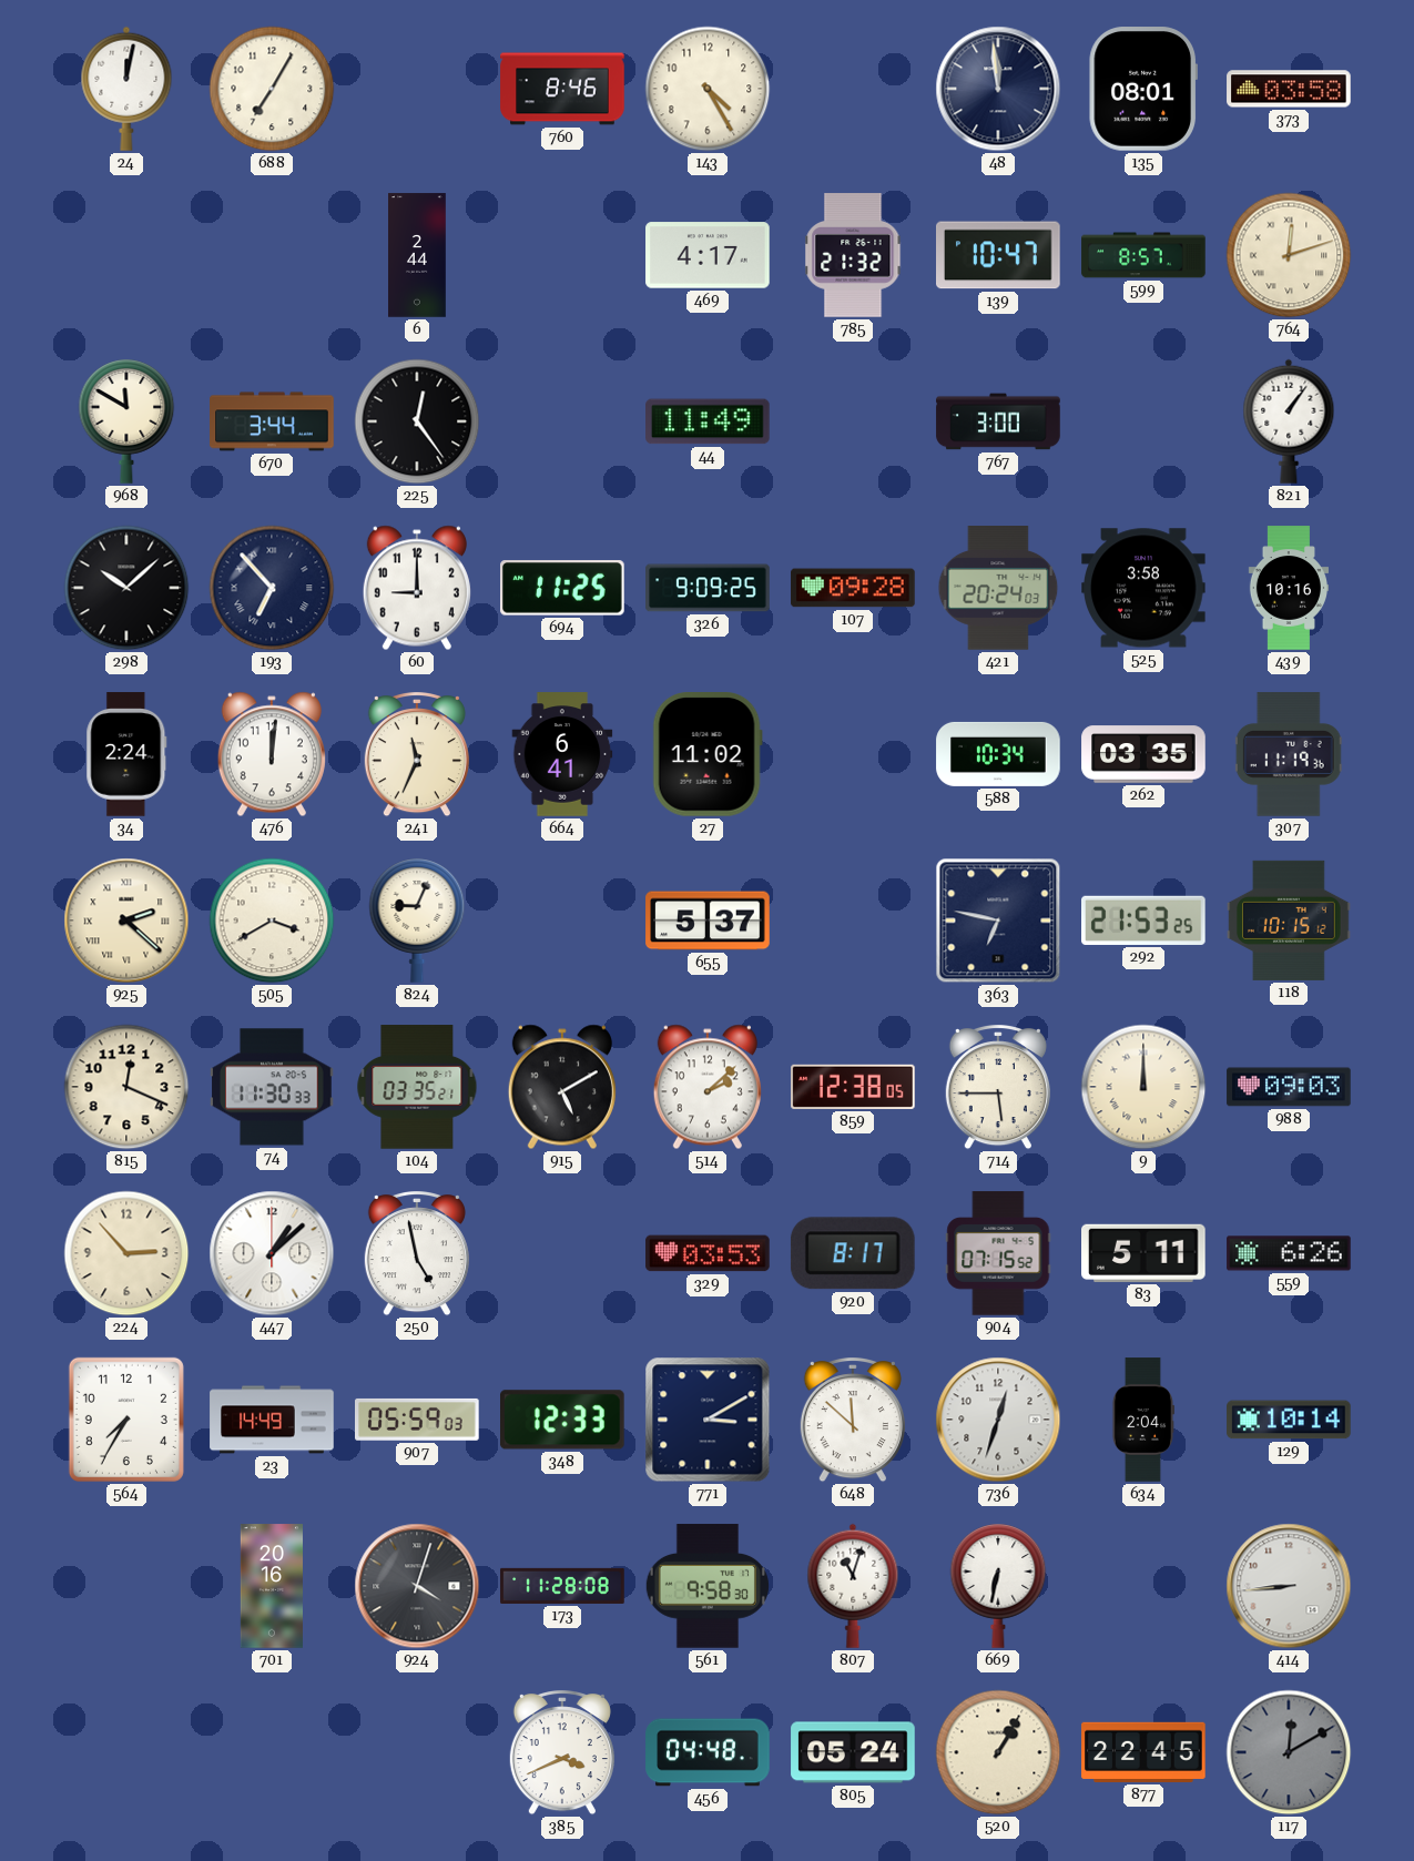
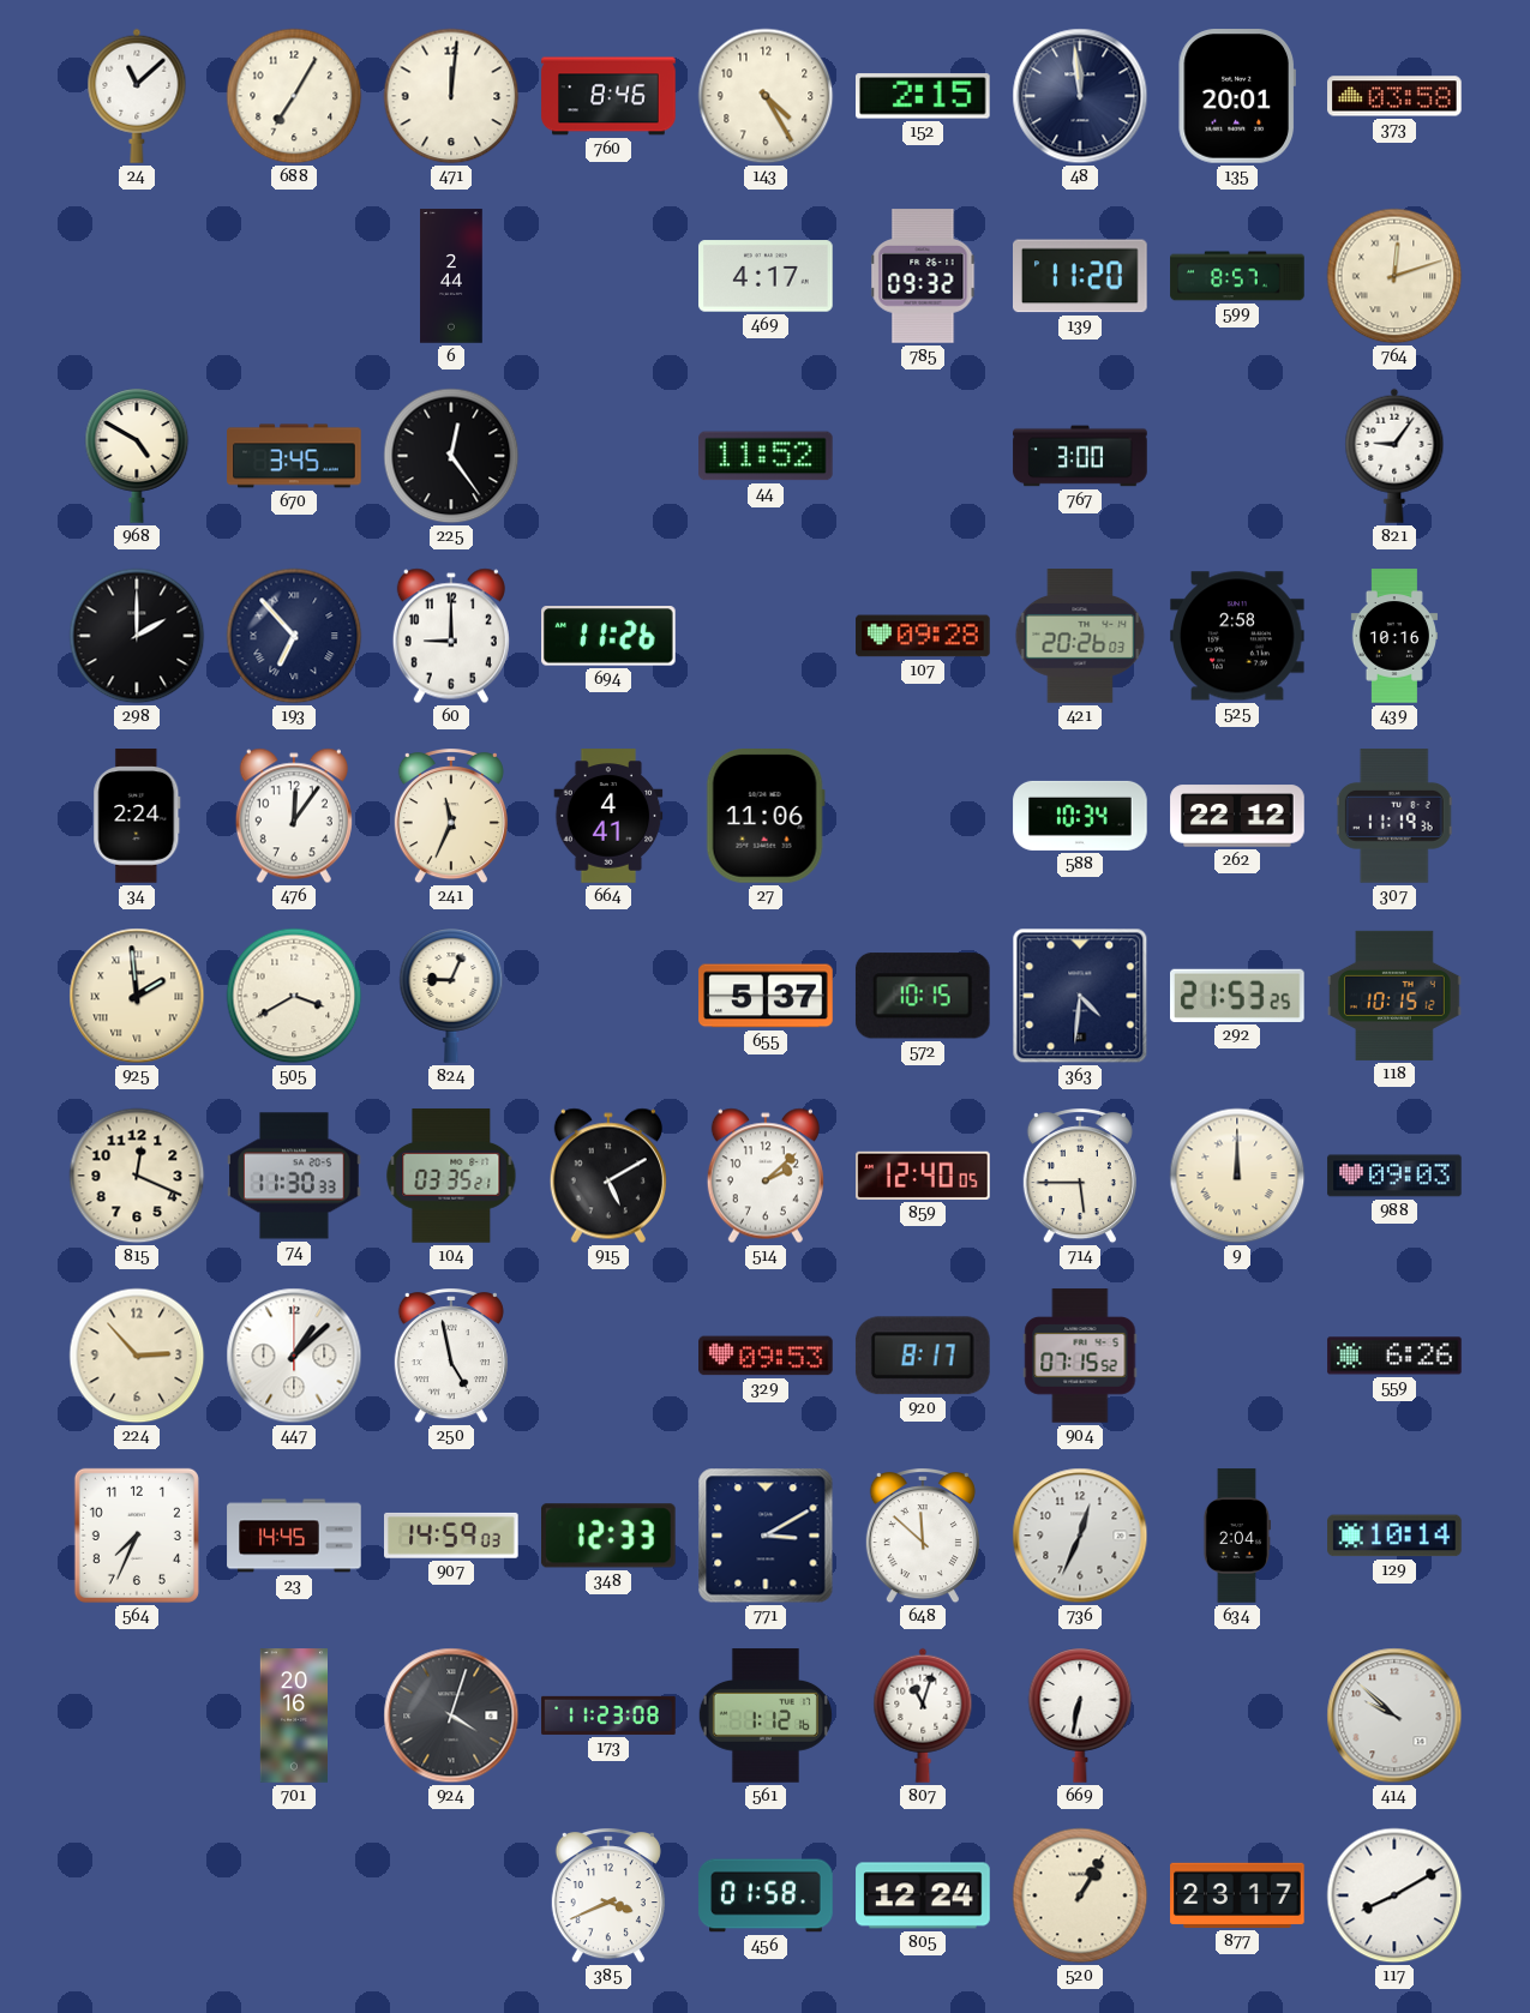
24: 12:02 -> 11:08
471: none -> 12:01
152: none -> 2:15
135: 08:01 -> 20:01
785: 21:32 -> 09:32
139: 10:47 -> 11:20
968: 11:50 -> 4:50
670: 3:44 -> 3:45
44: 11:49 -> 11:52
821: 1:06 -> 9:06
298: 10:08 -> 2:00
694: 11:25 -> 11:26
326: 9:09 -> none
421: 20:24 -> 20:26
525: 3:58 -> 2:58
476: 12:01 -> 12:06
664: 6:41 -> 4:41
27: 11:02 -> 11:06
262: 03:35 -> 22:12
925: 2:22 -> 1:59
572: none -> 10:15
363: 6:47 -> 4:31
859: 12:38 -> 12:40
329: 03:53 -> 09:53
83: 5:11 -> none
564: 7:35 -> 7:34
23: 14:49 -> 14:45
907: 05:59 -> 14:59
736: 12:33 -> 12:34
173: 11:28 -> 11:23
561: 9:58 -> 1:12
414: 8:44 -> 9:52
456: 04:48 -> 01:58
805: 05:24 -> 12:24
877: 22:45 -> 23:17
117: 12:10 -> 8:10
117 dial: grey -> white
